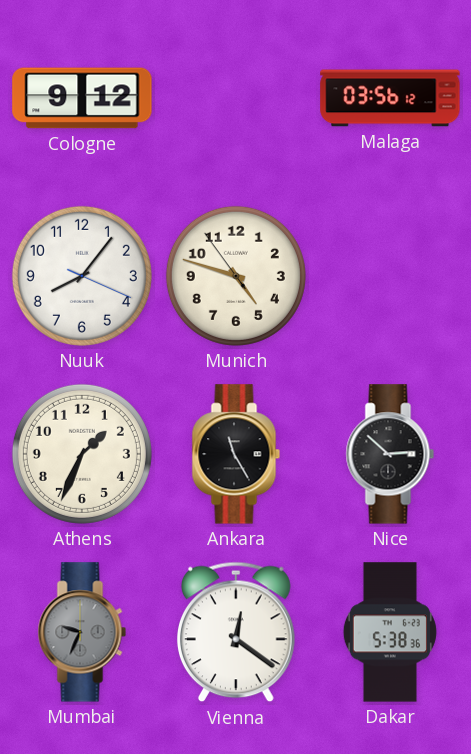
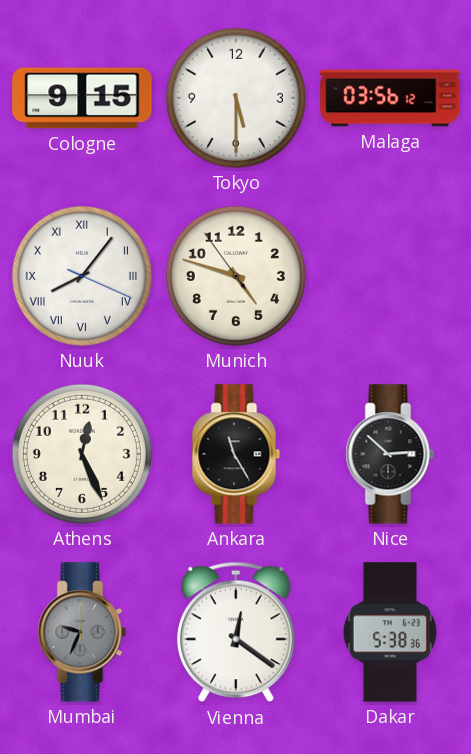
Cologne: 9:12 -> 9:15
Tokyo: none -> 5:30
Nuuk numerals: Arabic -> Roman
Athens: 1:34 -> 12:26
